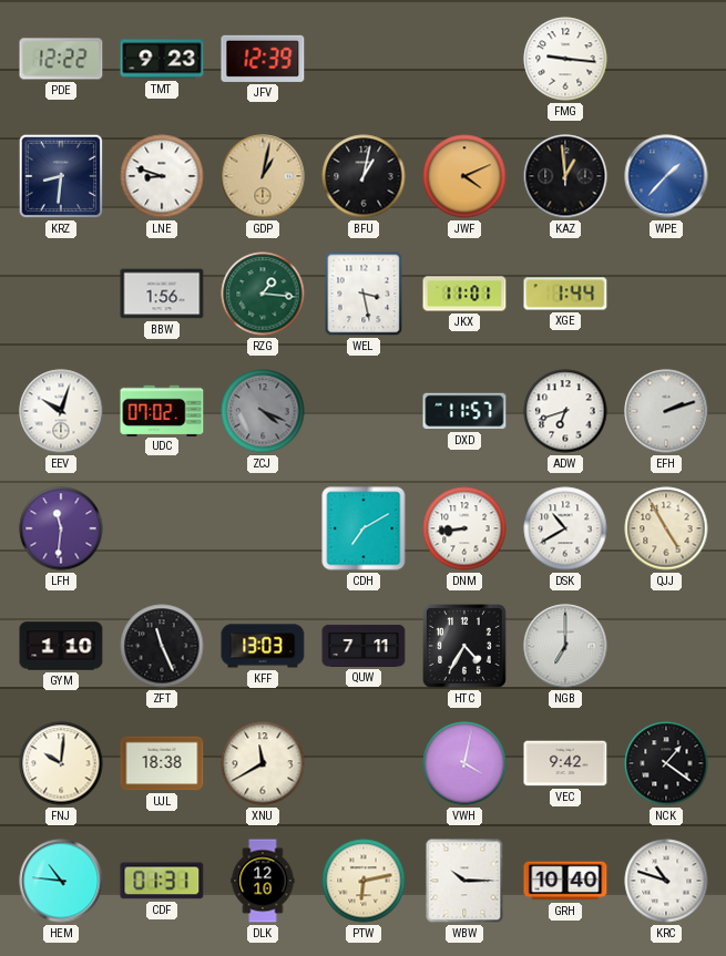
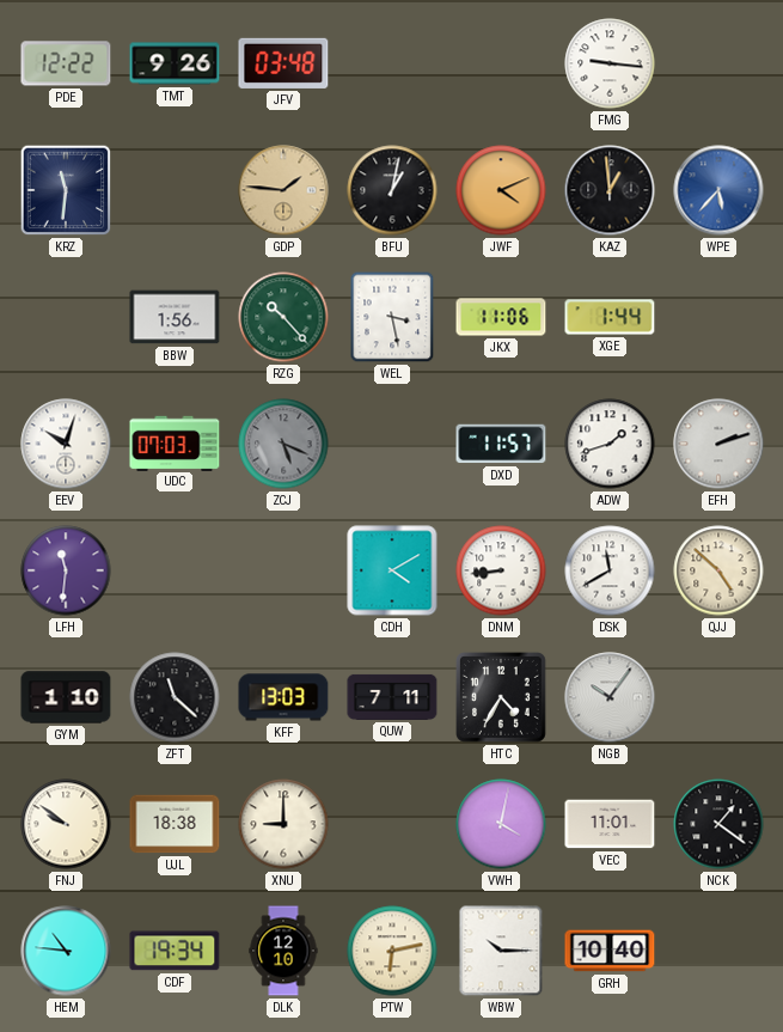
TMT: 9:23 -> 9:26
JFV: 12:39 -> 03:48
KRZ: 8:31 -> 11:31
LNE: 8:48 -> none
GDP: 1:02 -> 1:46
WPE: 1:37 -> 5:37
RZG: 1:16 -> 10:23
JKX: 11:01 -> 11:06
UDC: 07:02 -> 07:03
ZCJ: 4:19 -> 5:19
ADW: 6:42 -> 1:42
CDH: 7:10 -> 4:10
DSK: 10:40 -> 11:40
QJJ: 4:55 -> 4:52
ZFT: 11:26 -> 11:22
NGB: 7:00 -> 10:06
FNJ: 10:01 -> 9:51
XNU: 11:40 -> 9:00
VEC: 9:42 -> 11:01
CDF: 01:31 -> 19:34
KRC: 10:48 -> none
